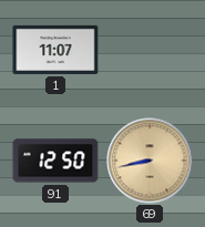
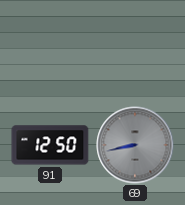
1: 11:07 -> none
69 dial: champagne -> grey
